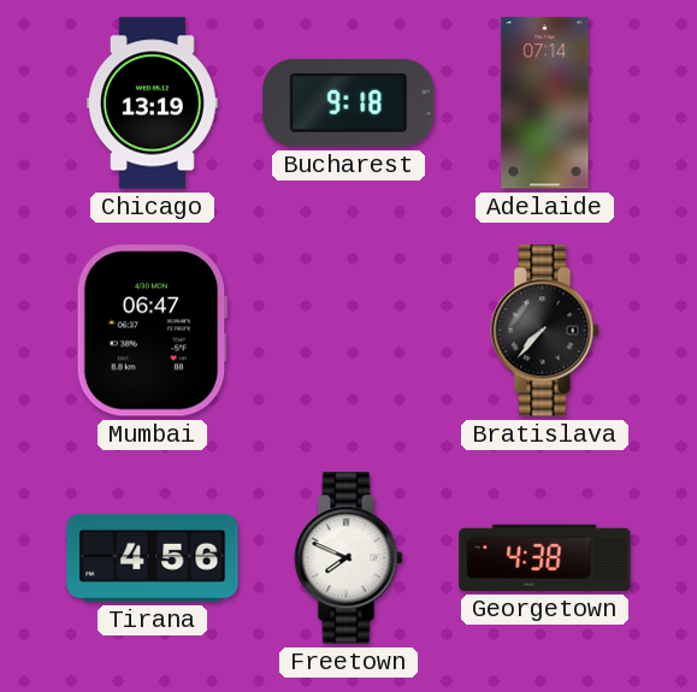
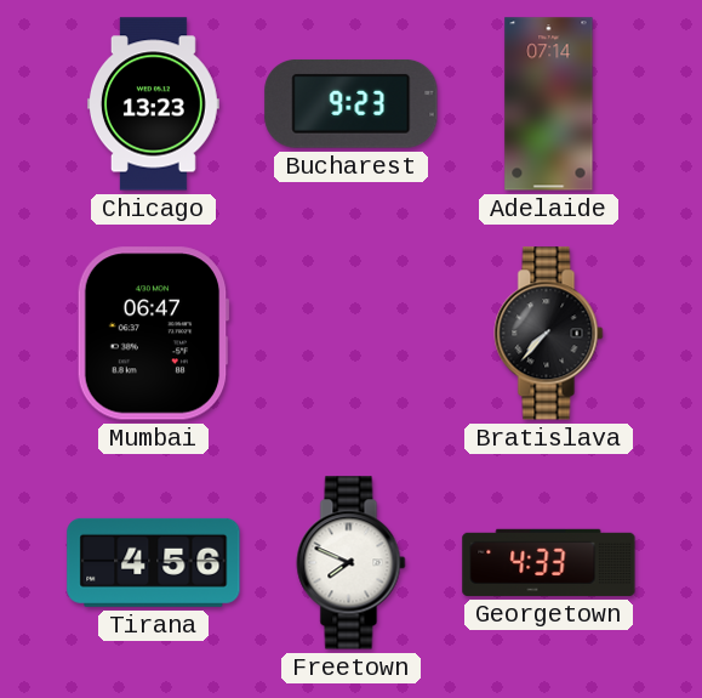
Chicago: 13:19 -> 13:23
Bucharest: 9:18 -> 9:23
Georgetown: 4:38 -> 4:33
